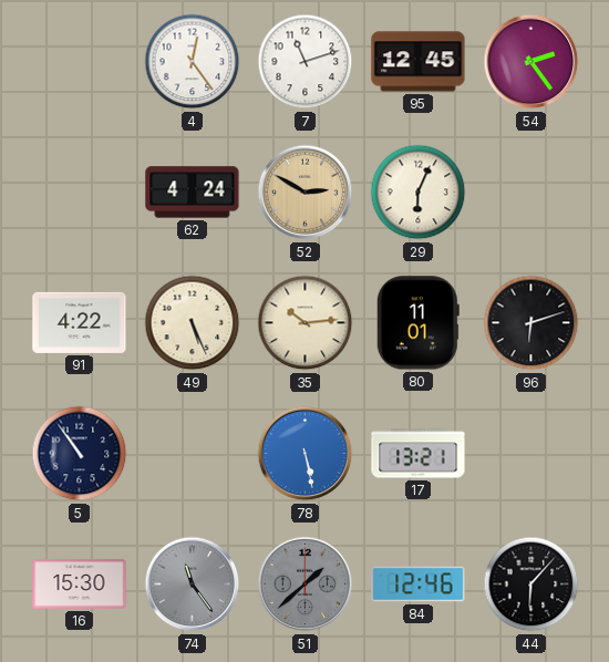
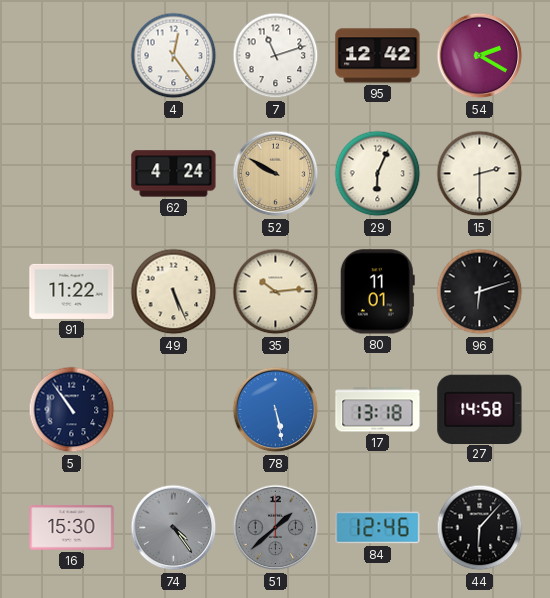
95: 12:45 -> 12:42
54: 2:24 -> 2:20
52: 2:50 -> 9:50
15: none -> 2:30
91: 4:22 -> 11:22
17: 13:21 -> 13:18
27: none -> 14:58
74: 11:24 -> 4:24
